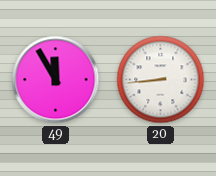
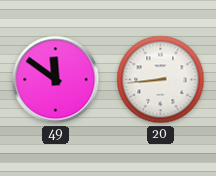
49: 11:55 -> 11:51
